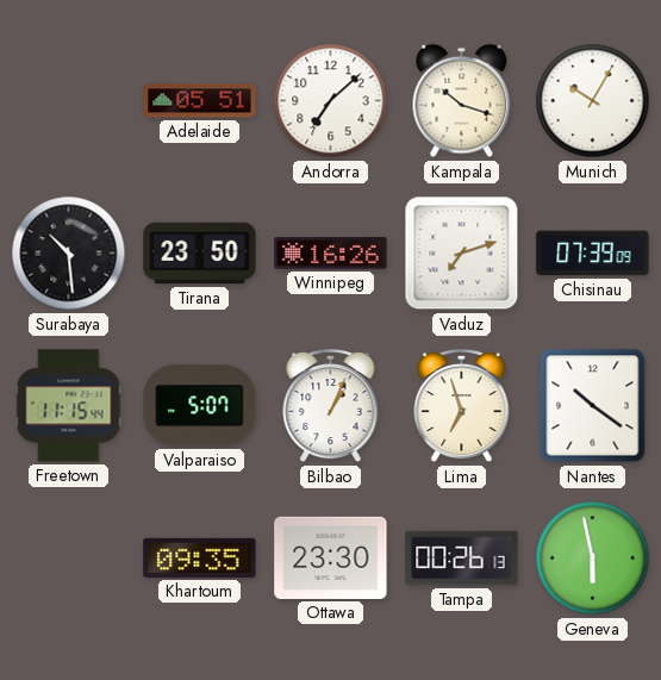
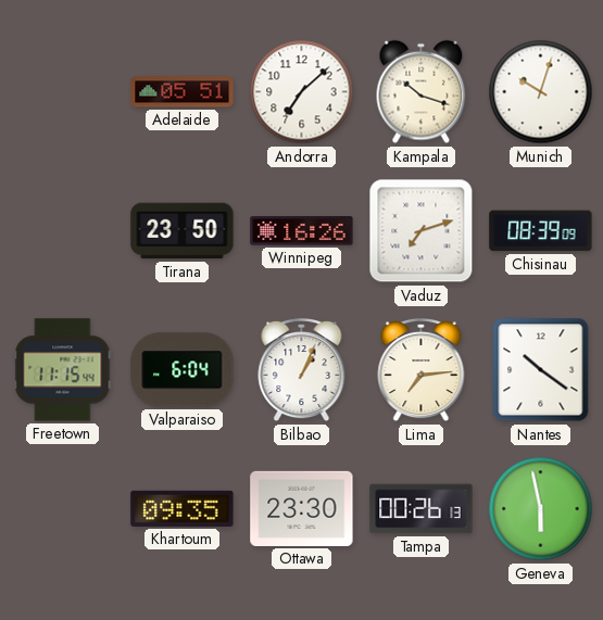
Munich: 10:05 -> 10:03
Surabaya: 10:29 -> none
Chisinau: 07:39 -> 08:39
Valparaiso: 5:07 -> 6:04
Lima: 6:57 -> 7:14
